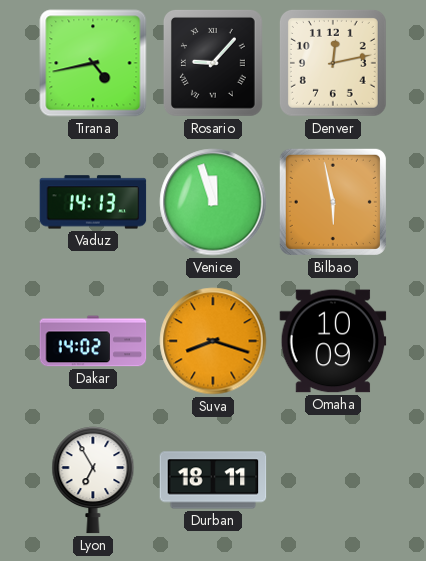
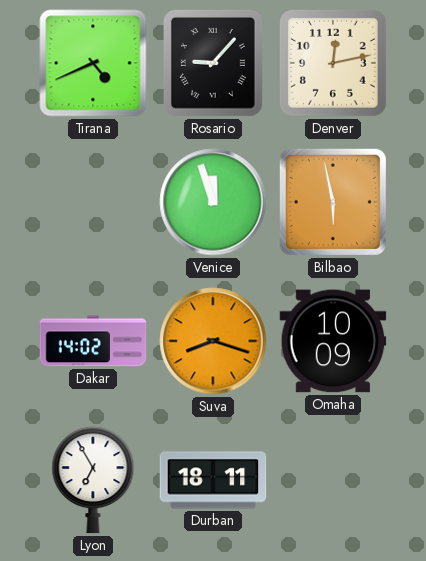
Tirana: 4:43 -> 4:41
Vaduz: 14:13 -> none
